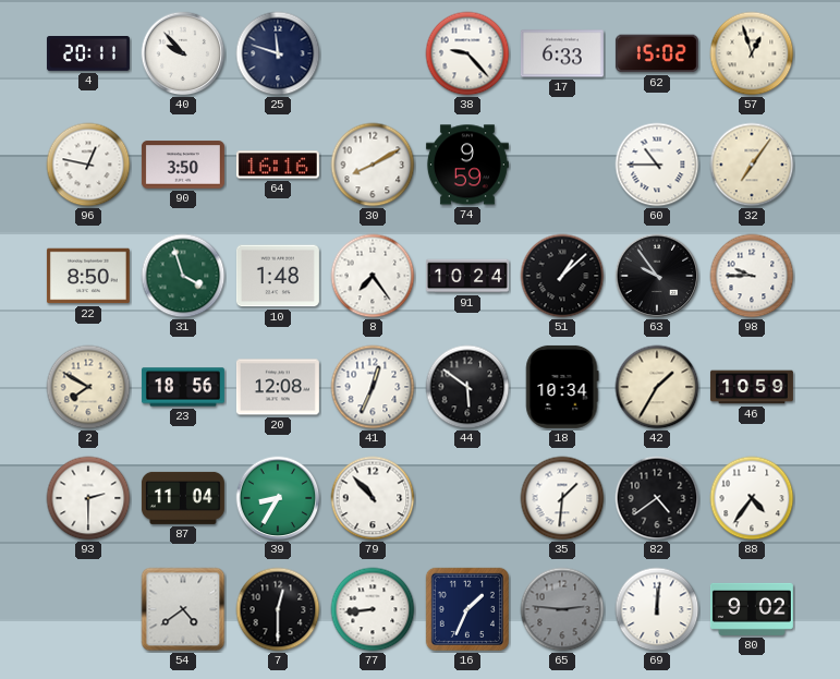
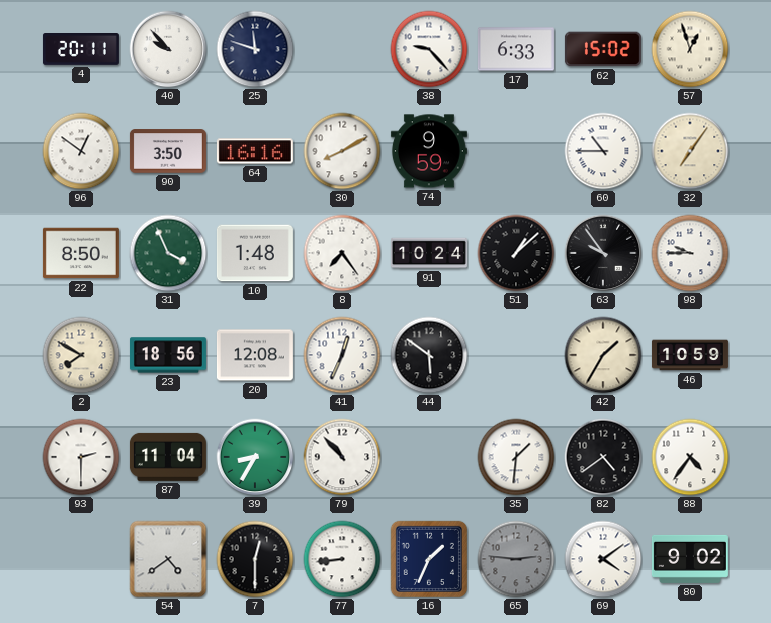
96: 12:47 -> 12:51
31: 3:57 -> 3:56
18: 10:34 -> none
69: 12:01 -> 4:09
